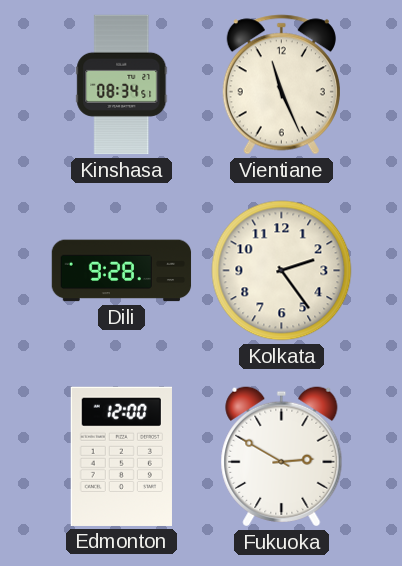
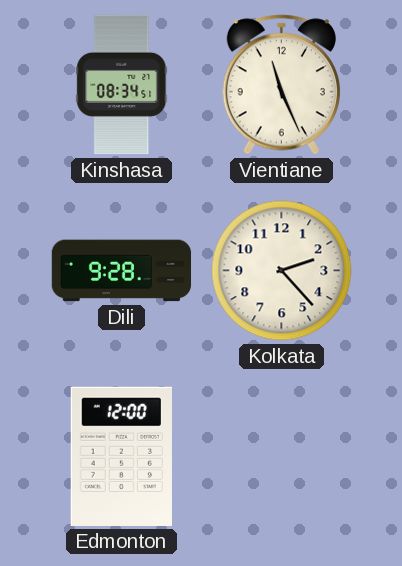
Kolkata: 2:24 -> 2:23
Fukuoka: 2:50 -> none
